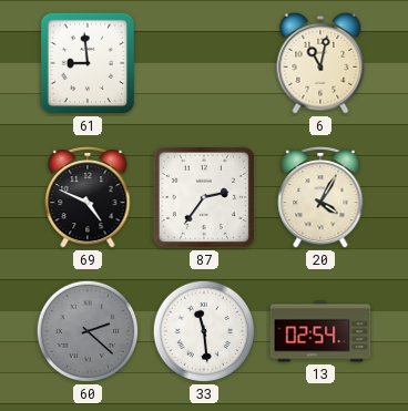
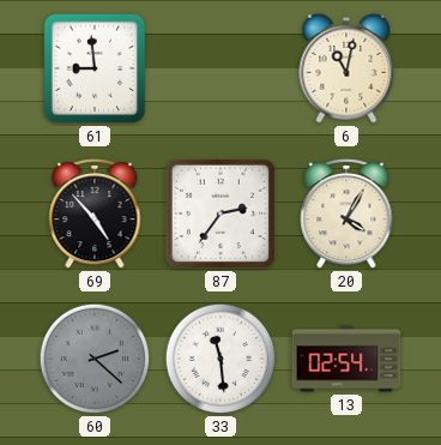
69: 4:49 -> 4:53
